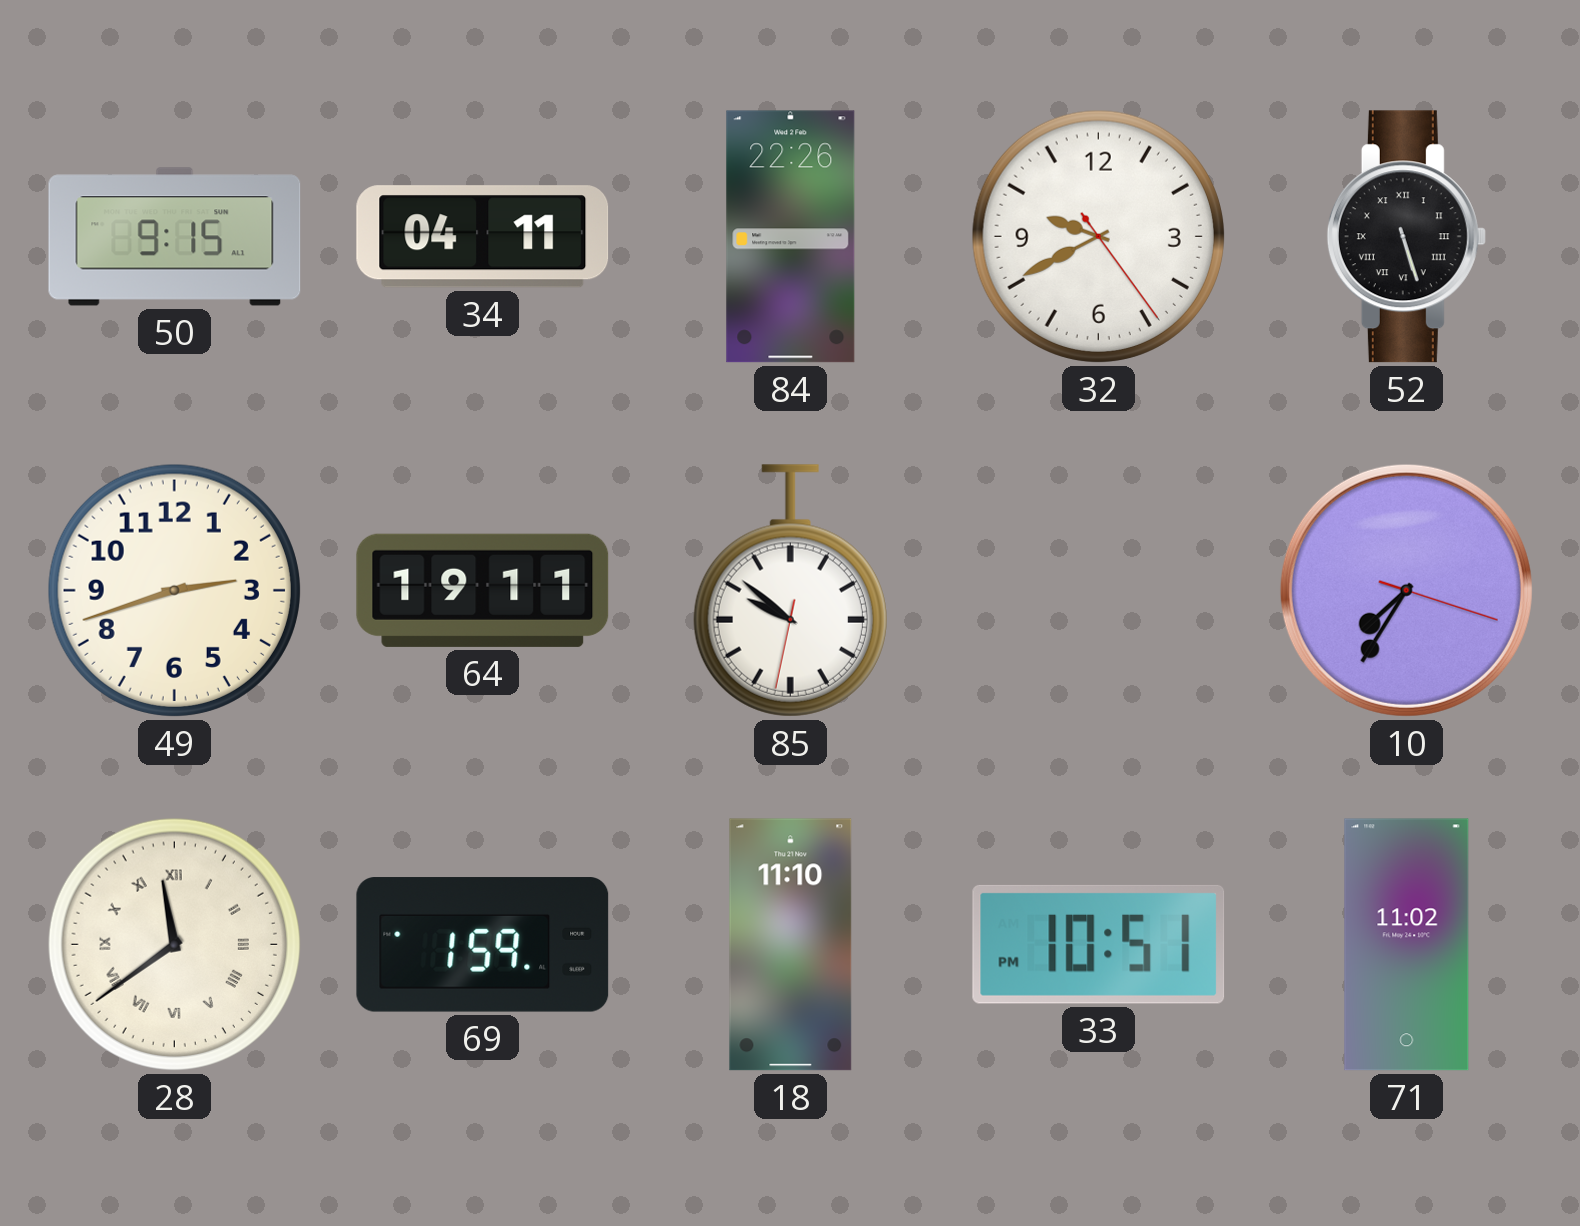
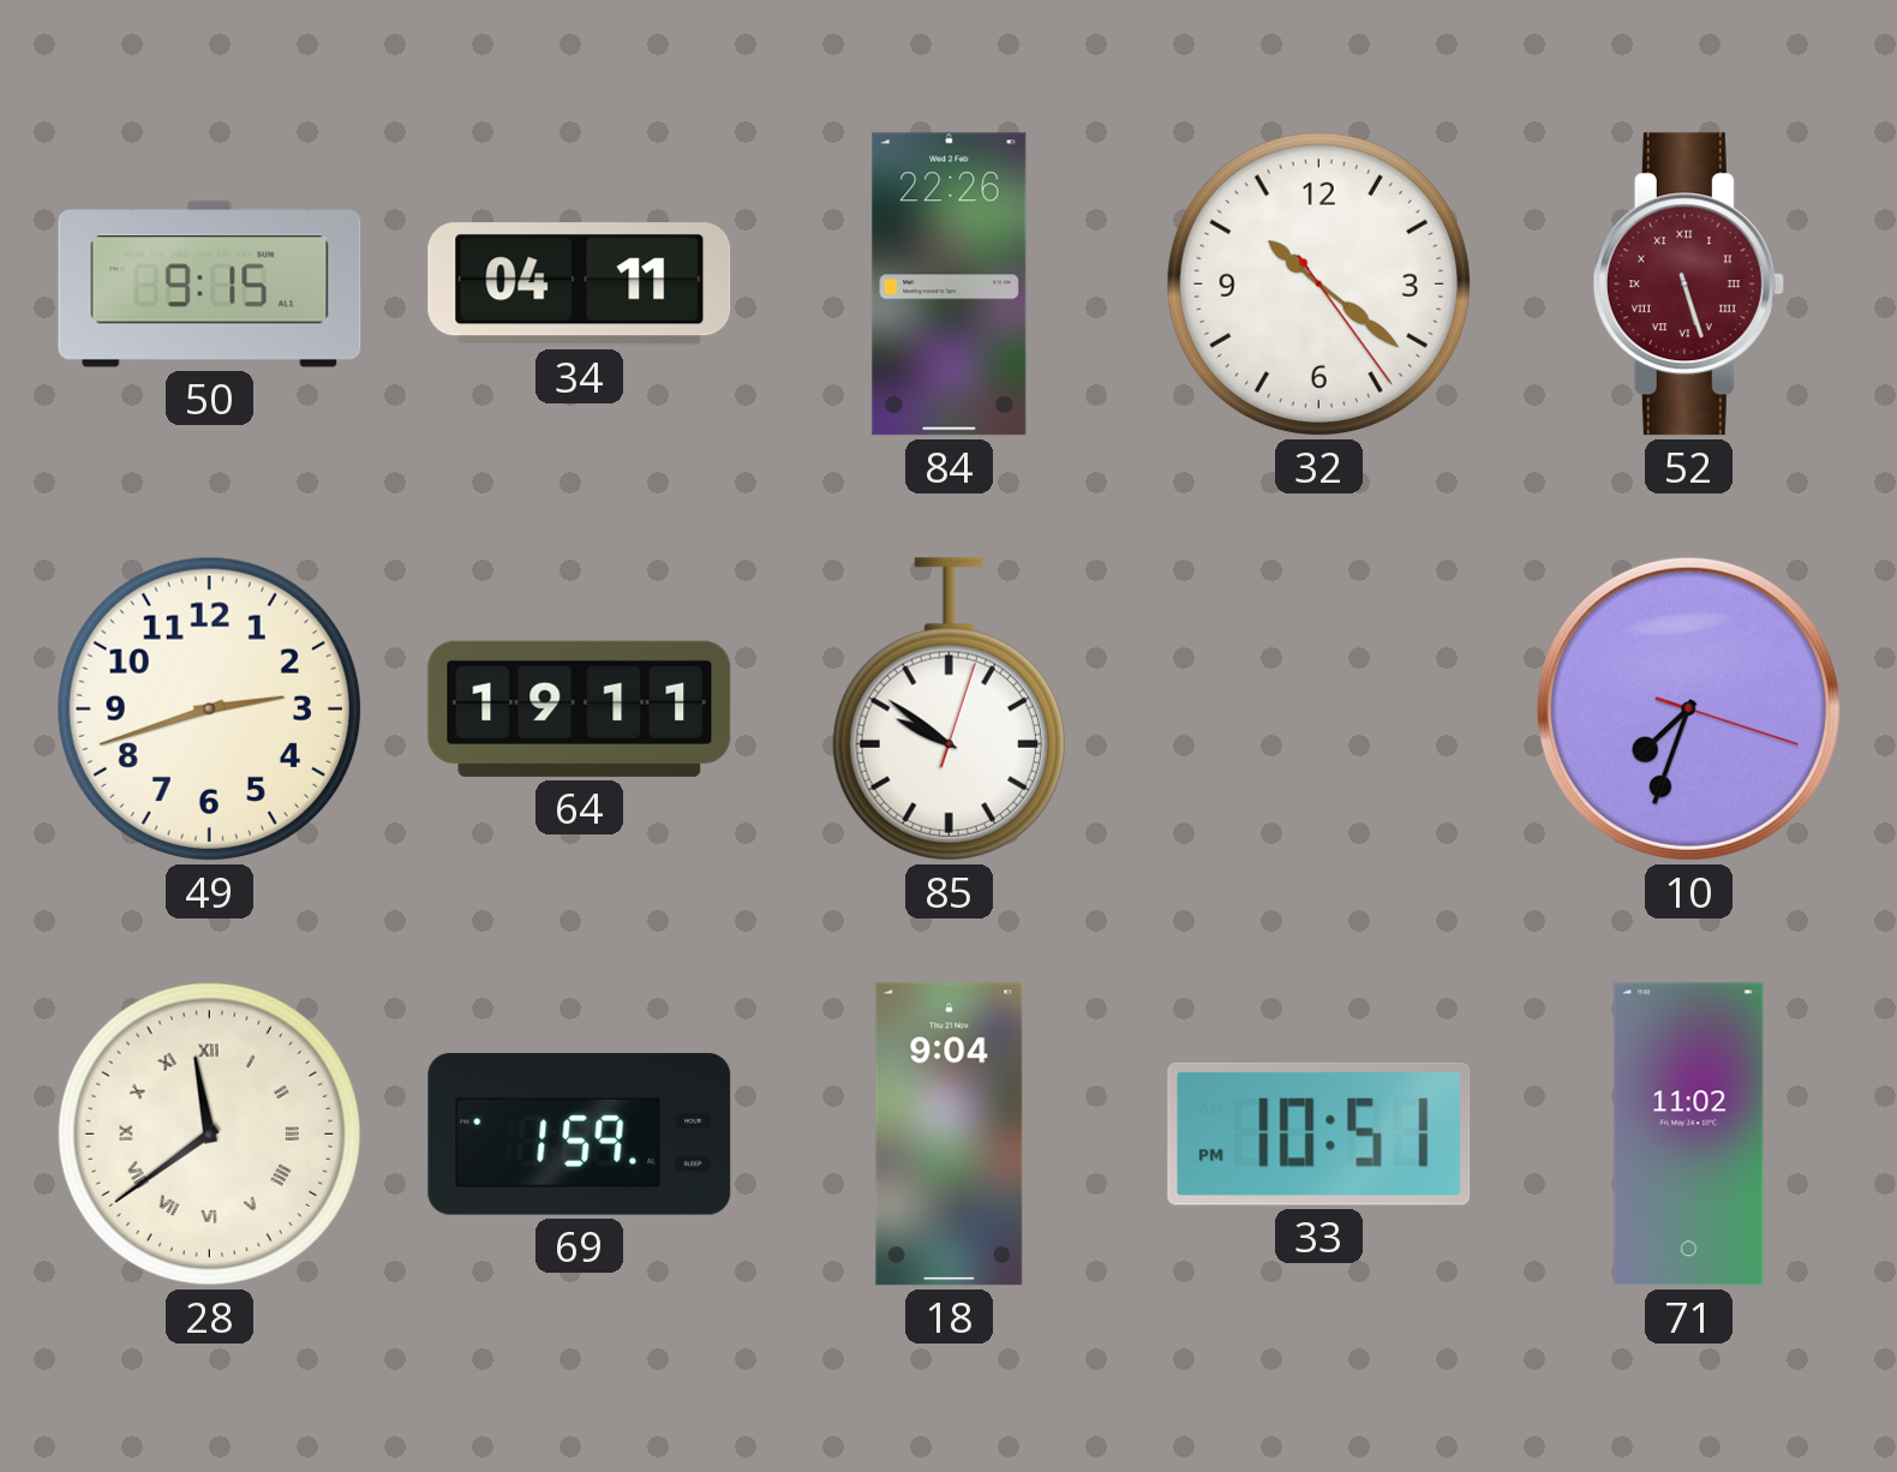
32: 9:40 -> 10:21
52 dial: black -> burgundy
85: 9:51:32 -> 9:51:03
10: 7:35 -> 7:33
18: 11:10 -> 9:04
